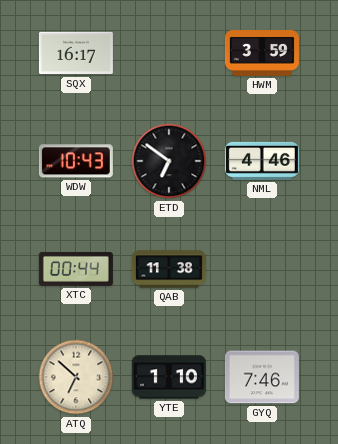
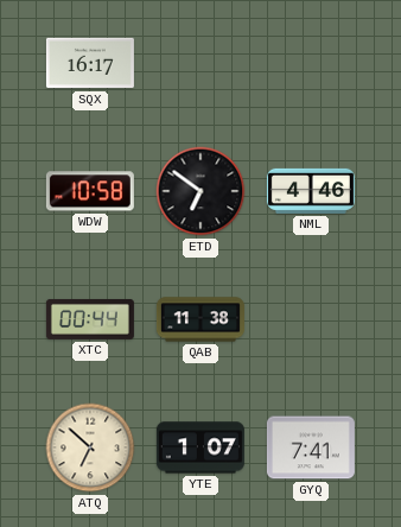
HWM: 3:59 -> none
WDW: 10:43 -> 10:58
YTE: 1:10 -> 1:07
GYQ: 7:46 -> 7:41
